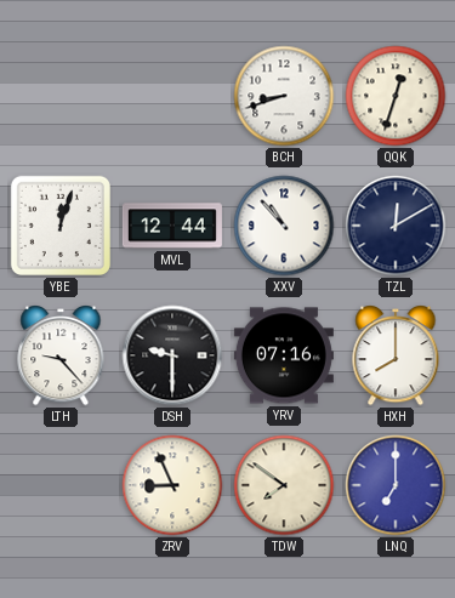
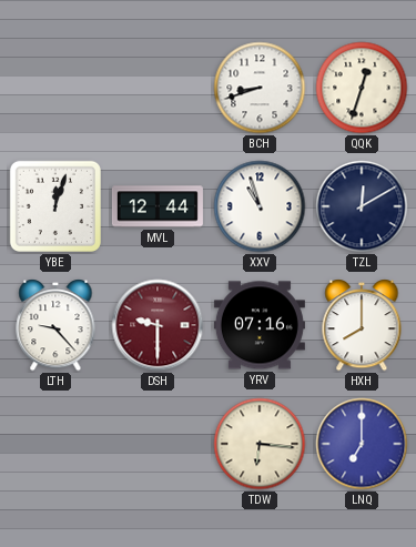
XXV: 10:53 -> 10:57
DSH dial: black -> burgundy
ZRV: 8:56 -> none
TDW: 7:51 -> 6:16
